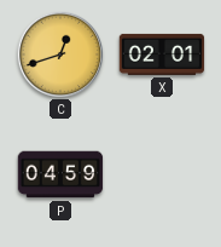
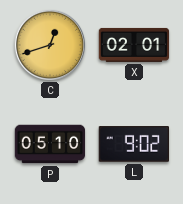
P: 04:59 -> 05:10
L: none -> 9:02
